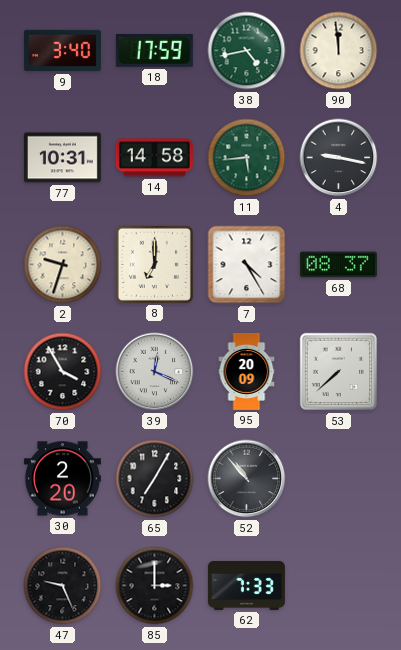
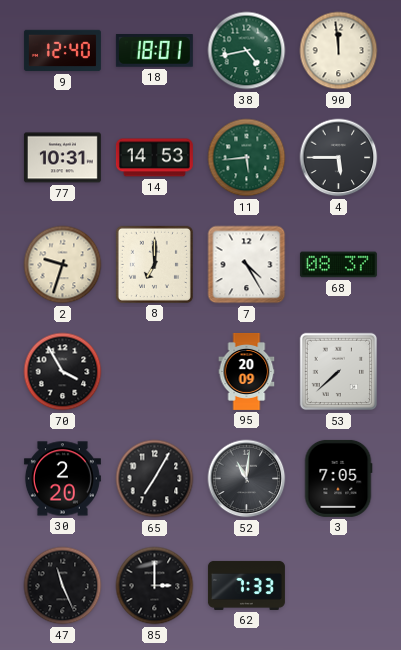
9: 3:40 -> 12:40
18: 17:59 -> 18:01
14: 14:58 -> 14:53
4: 9:17 -> 5:45
39: 12:19 -> none
52: 10:53 -> 11:01
3: none -> 7:05
47: 9:26 -> 11:26
